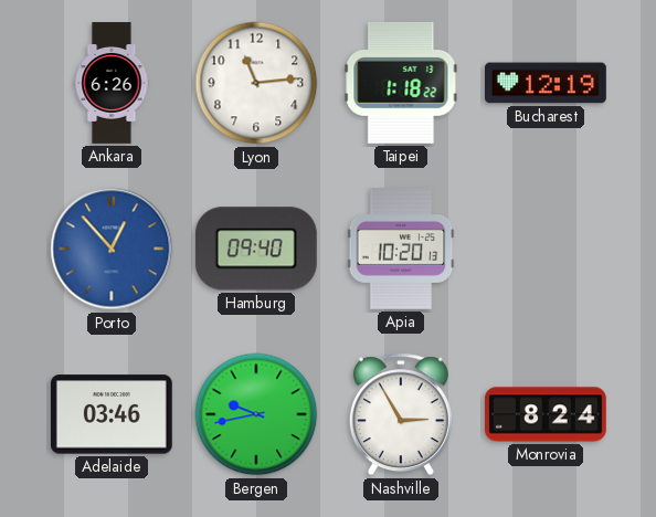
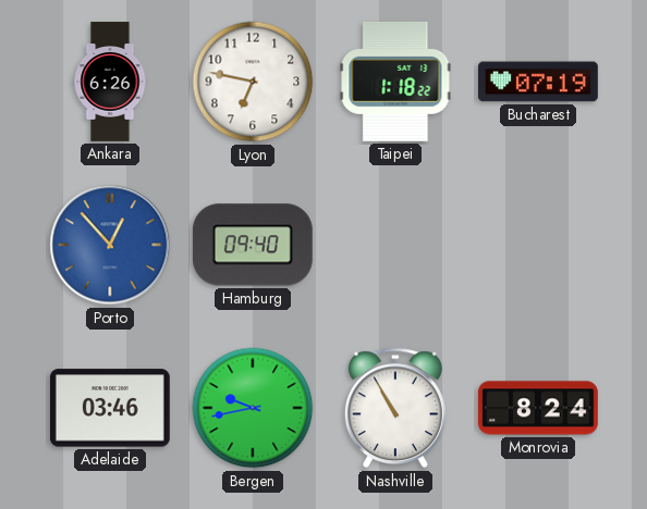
Lyon: 11:14 -> 6:47
Bucharest: 12:19 -> 07:19
Apia: 10:20 -> none
Nashville: 2:55 -> 10:55
